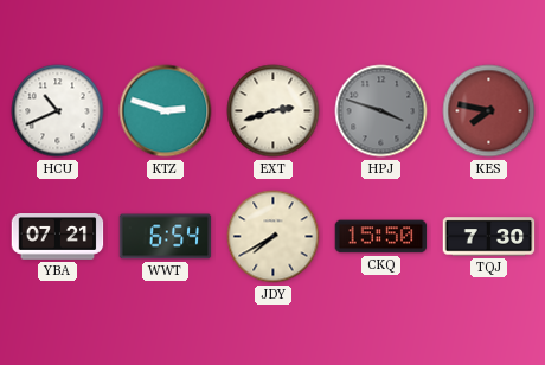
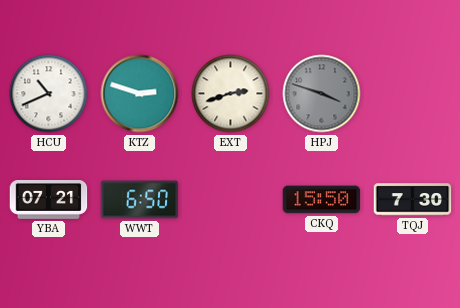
KES: 7:47 -> none
WWT: 6:54 -> 6:50
JDY: 7:40 -> none
